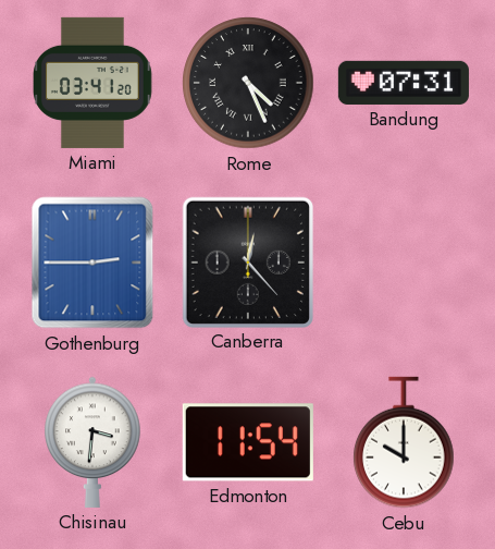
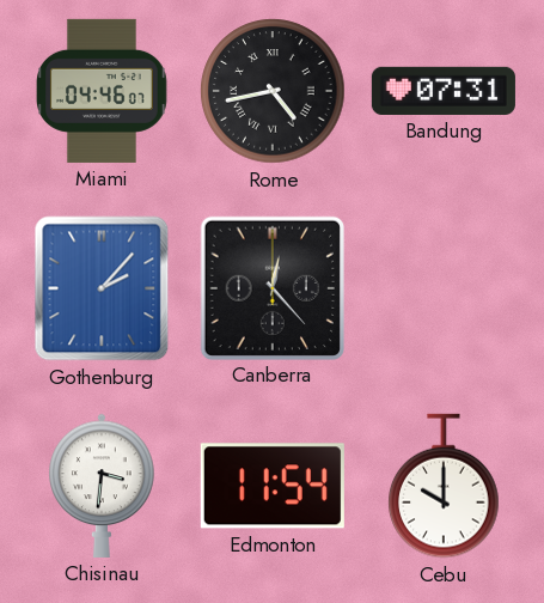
Miami: 03:41 -> 04:46
Rome: 4:26 -> 4:43
Gothenburg: 2:45 -> 2:07
